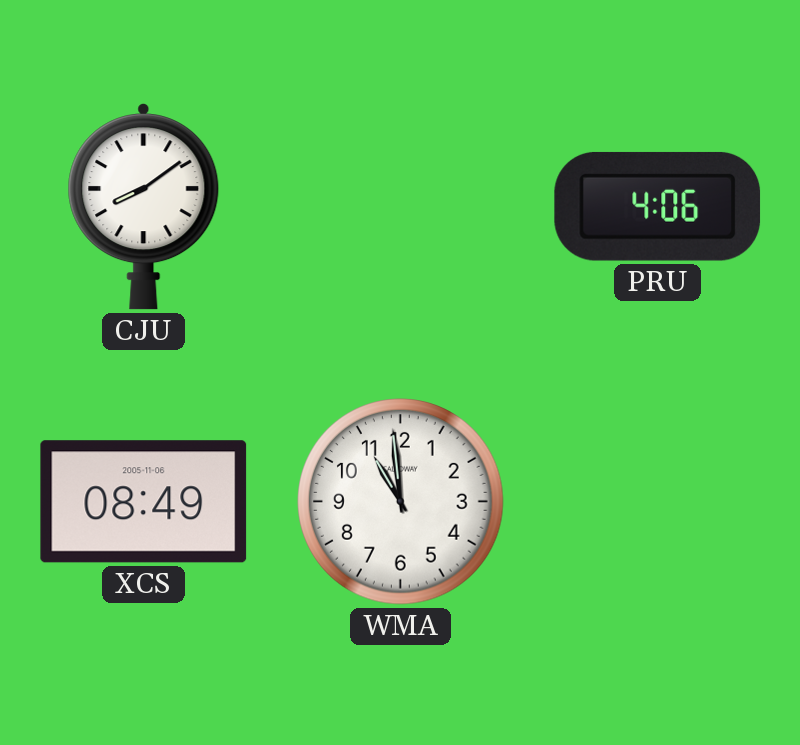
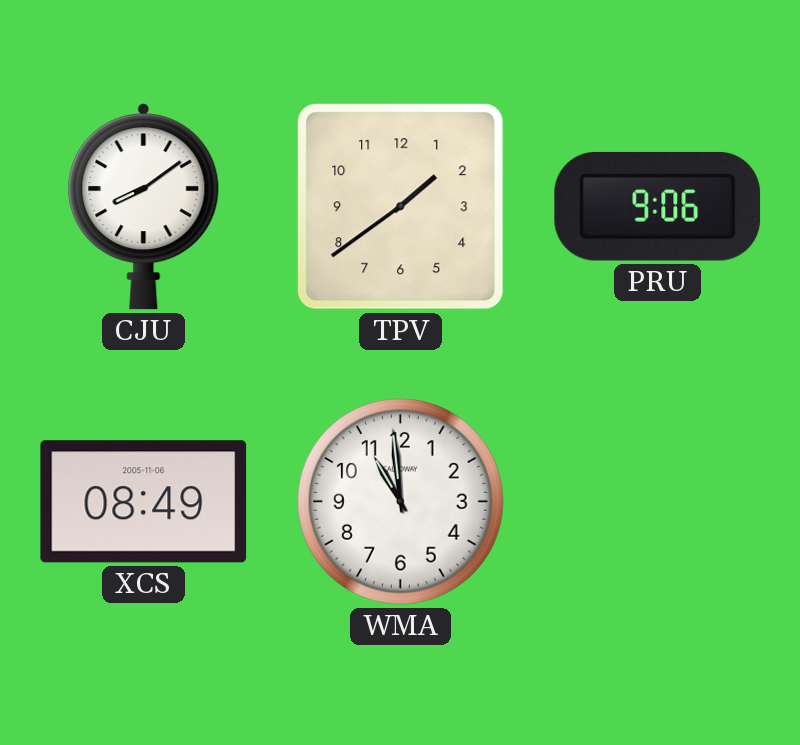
TPV: none -> 1:39
PRU: 4:06 -> 9:06
